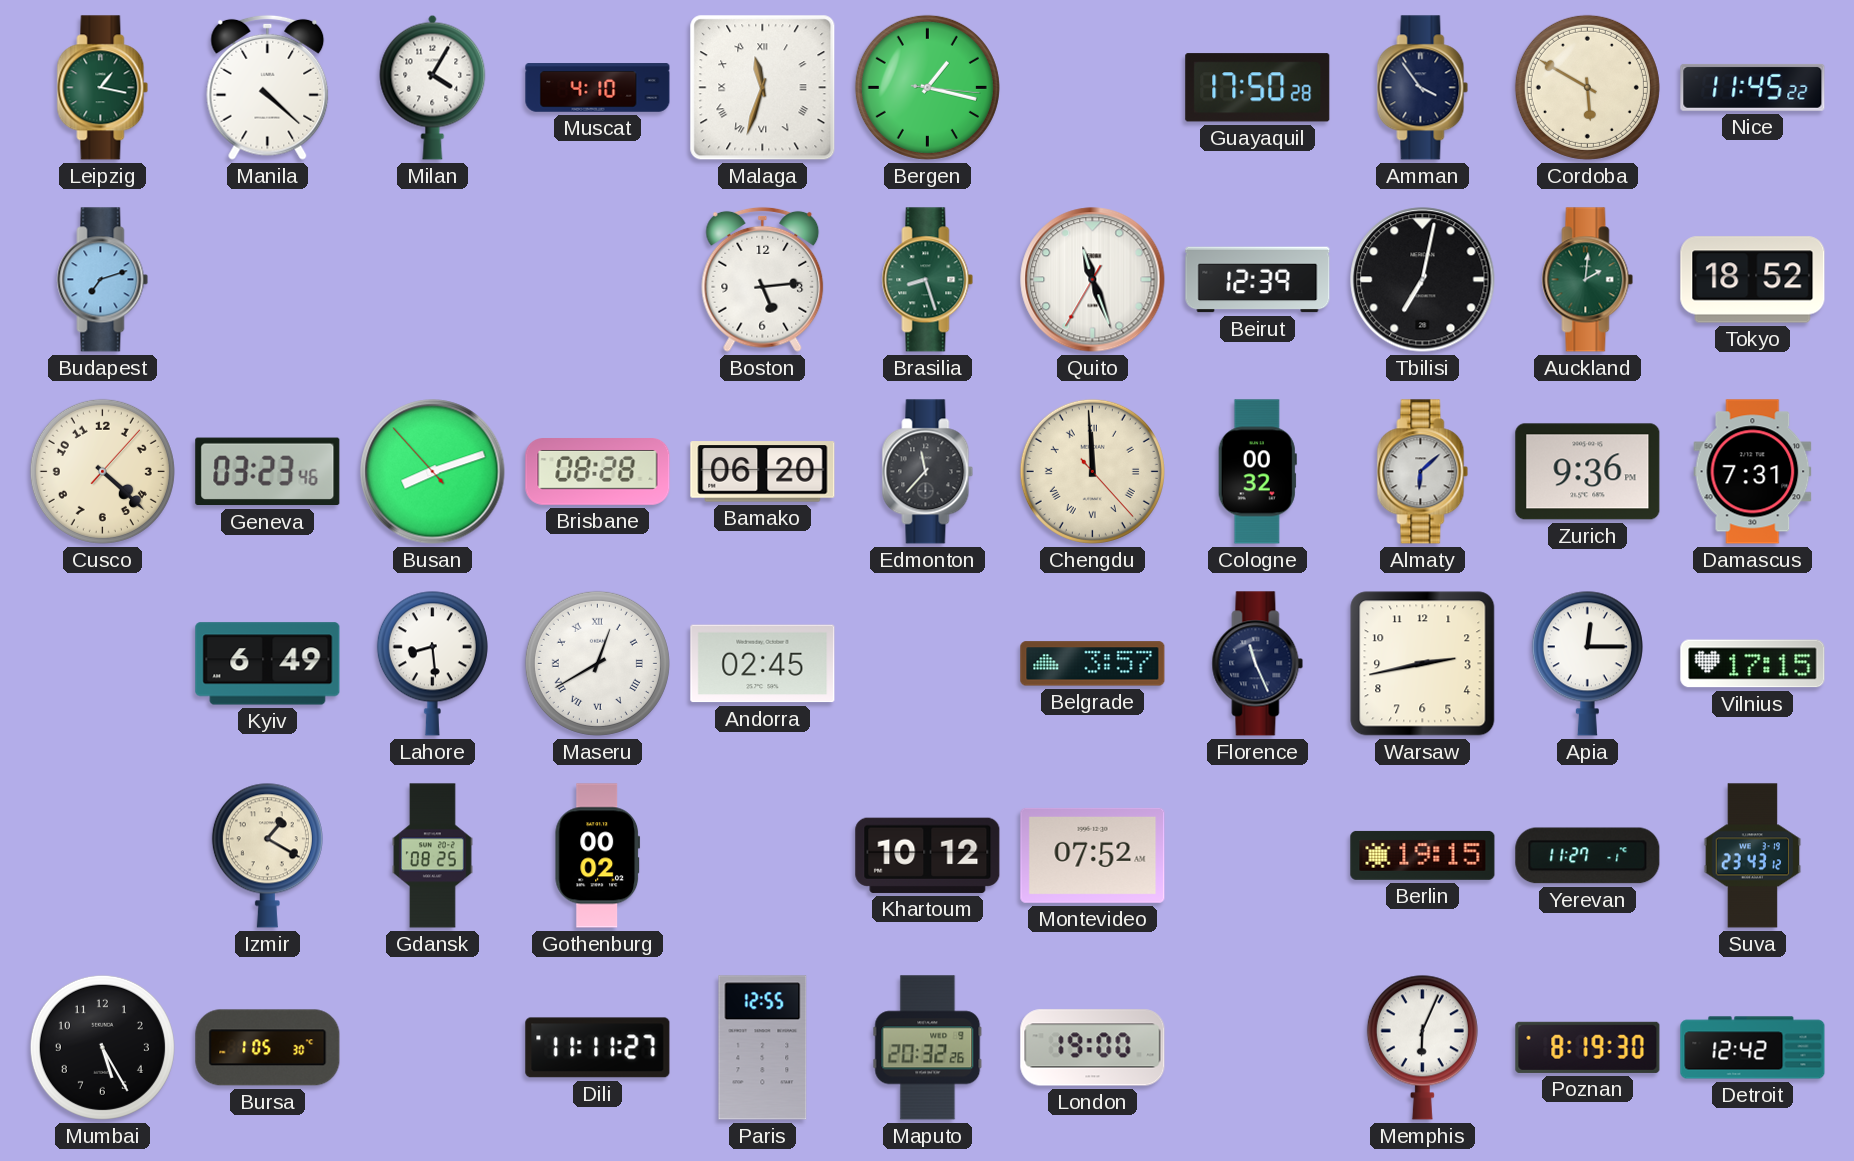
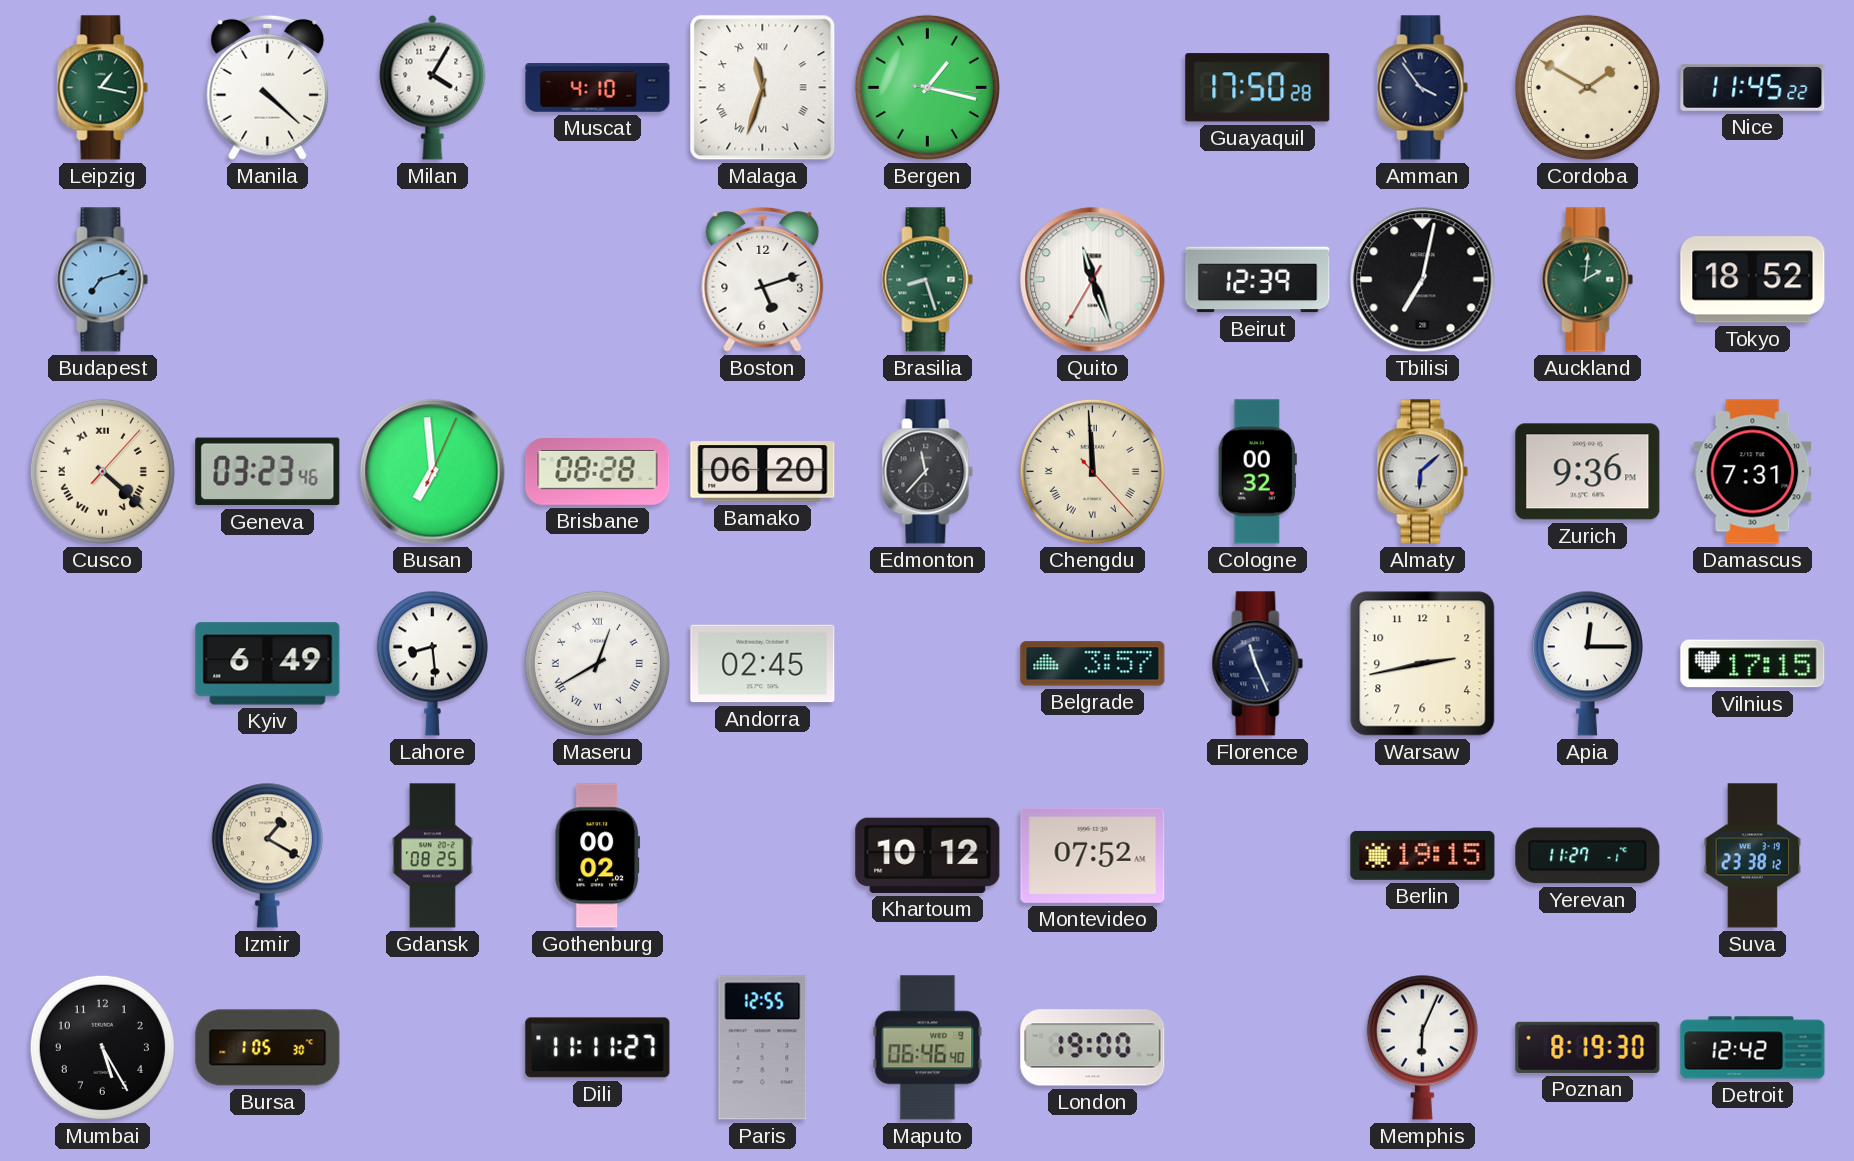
Cordoba: 5:50 -> 1:50
Boston: 5:14 -> 5:12
Cusco numerals: Arabic -> Roman
Busan: 8:11 -> 6:59
Suva: 23:43 -> 23:38
Maputo: 20:32 -> 06:46
